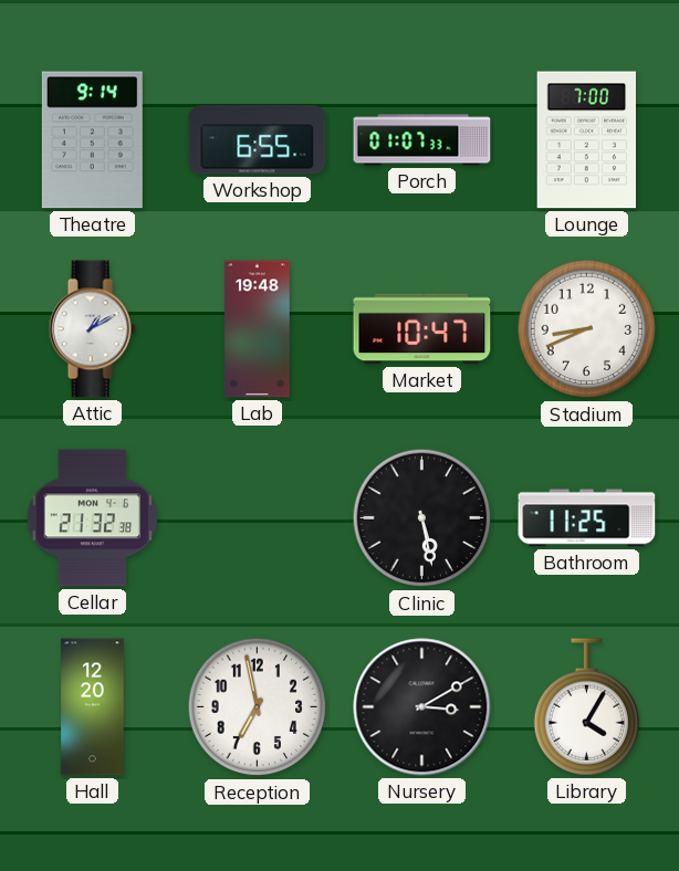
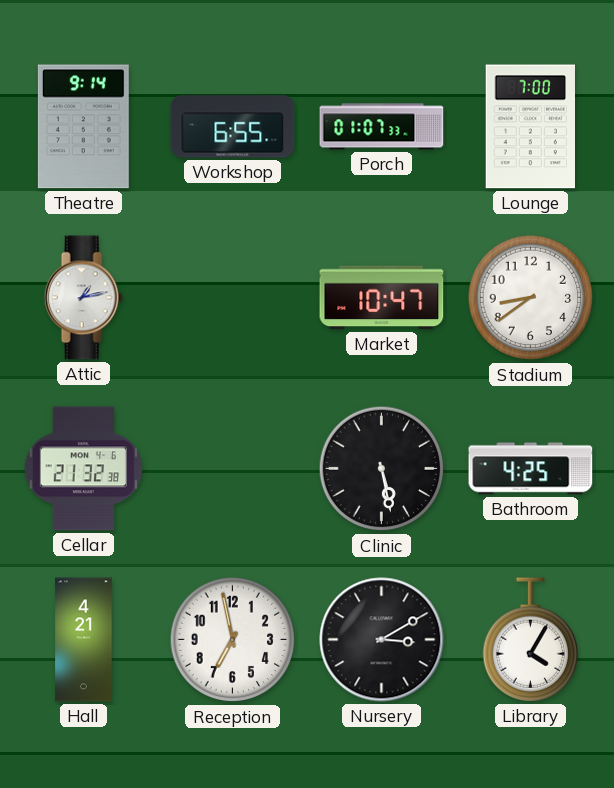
Attic: 1:10 -> 1:13
Lab: 19:48 -> none
Stadium: 8:41 -> 8:39
Bathroom: 11:25 -> 4:25
Hall: 12:20 -> 4:21
